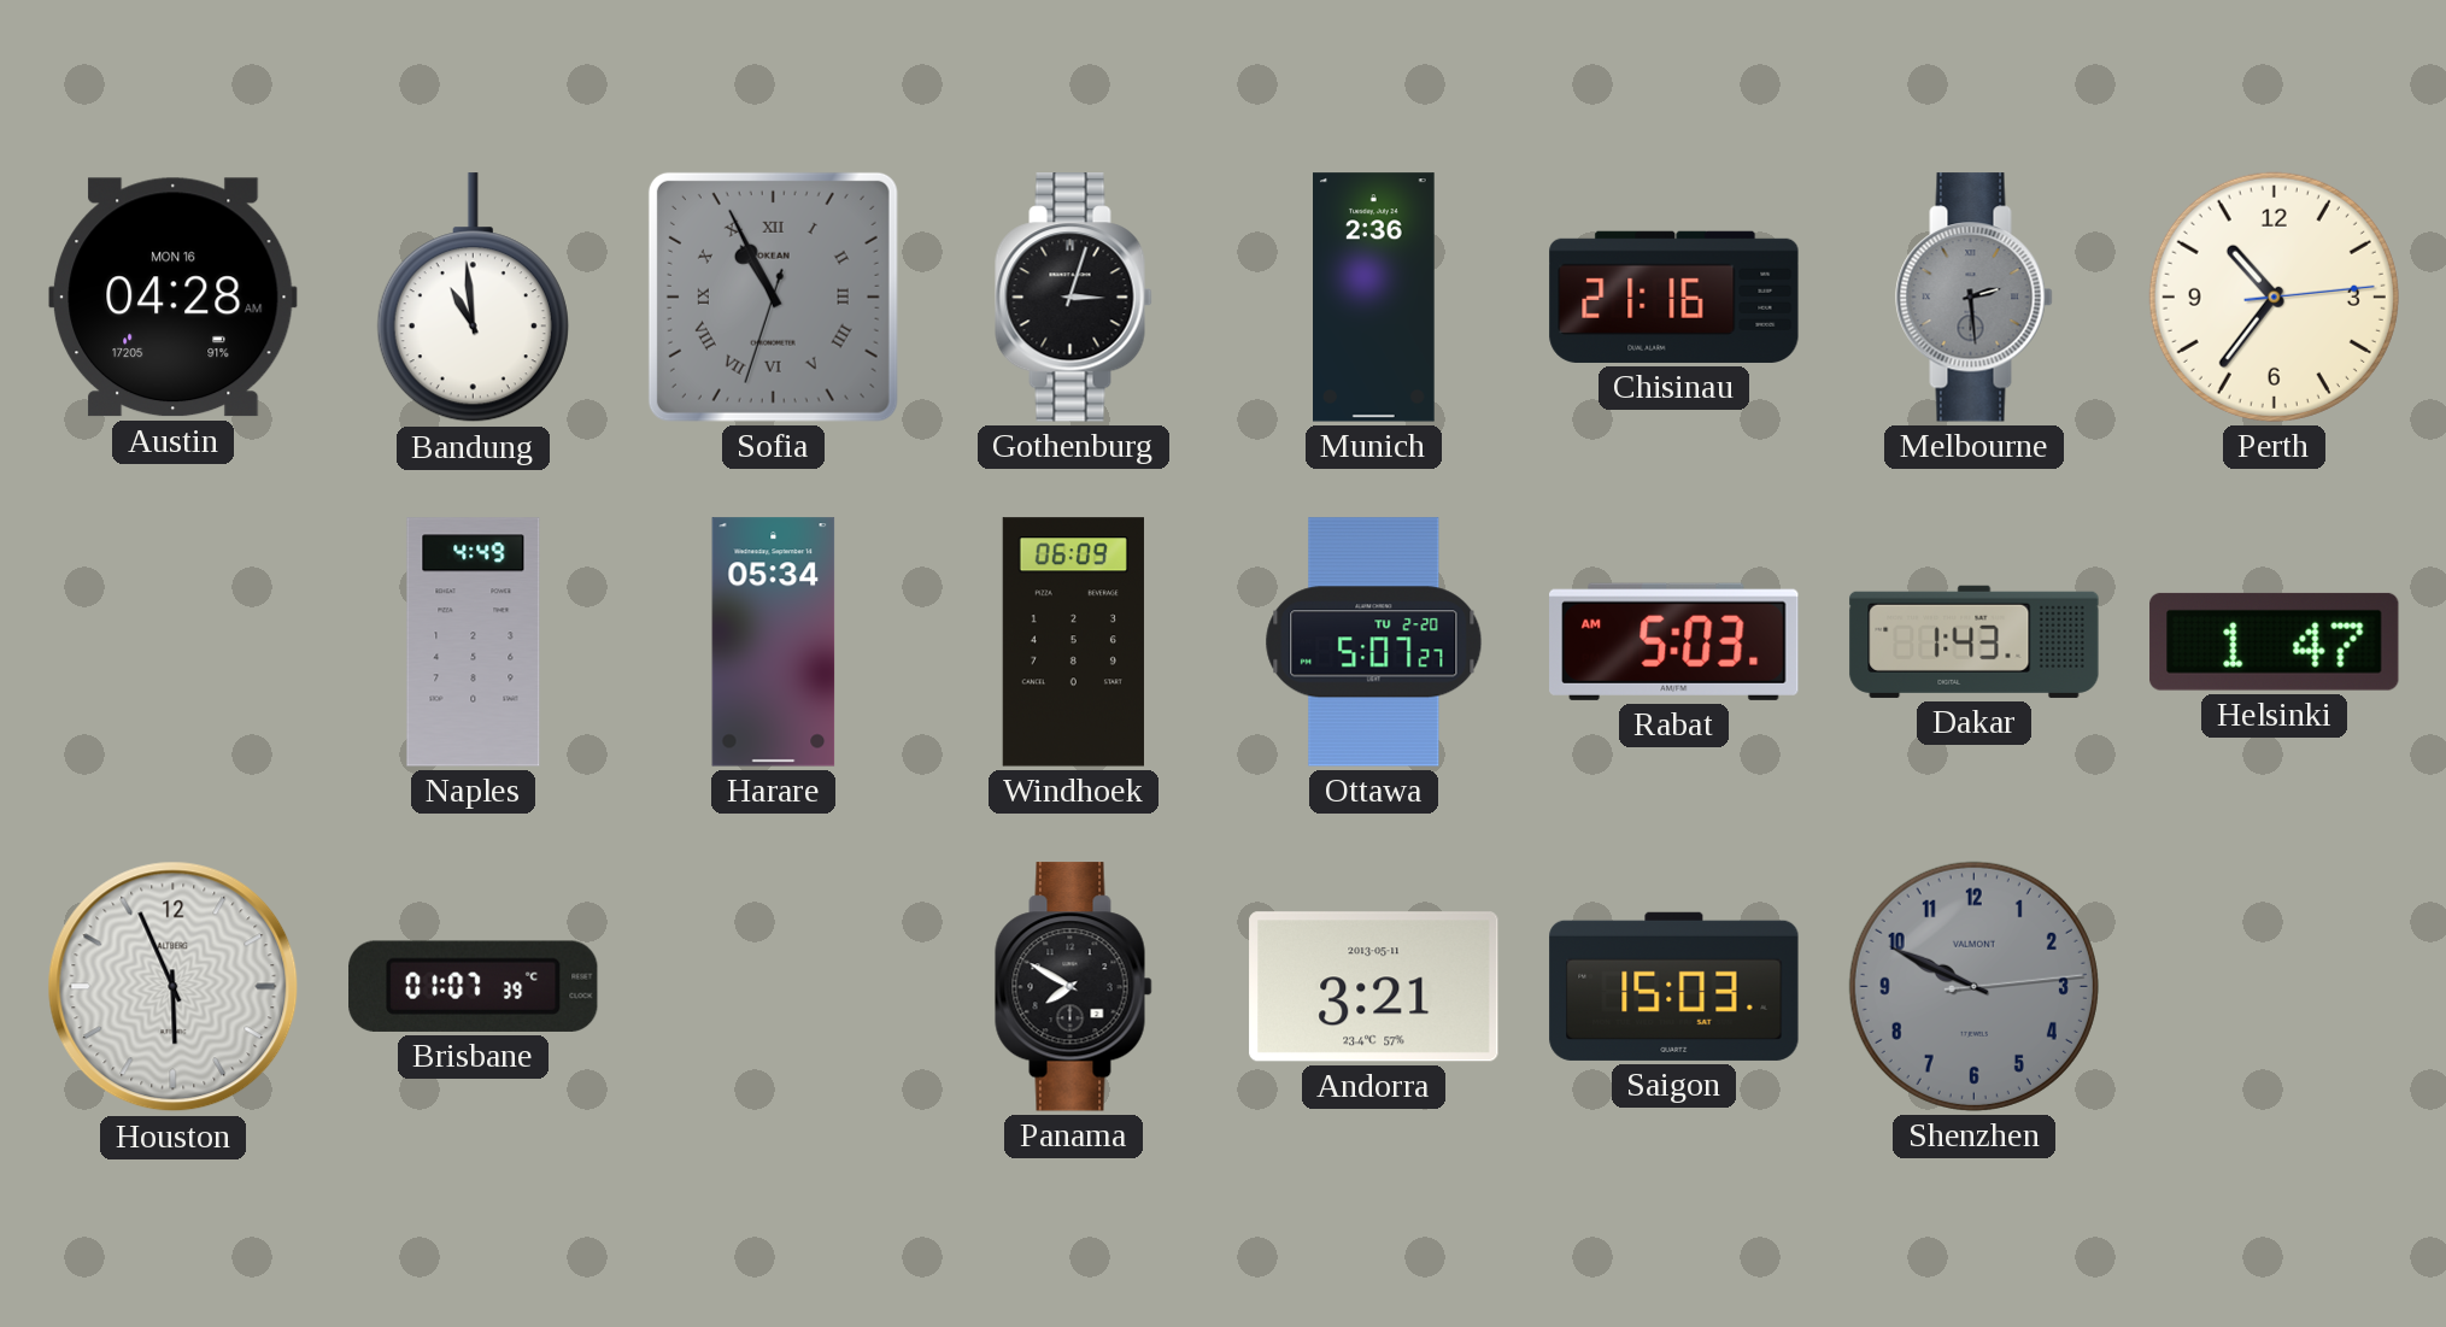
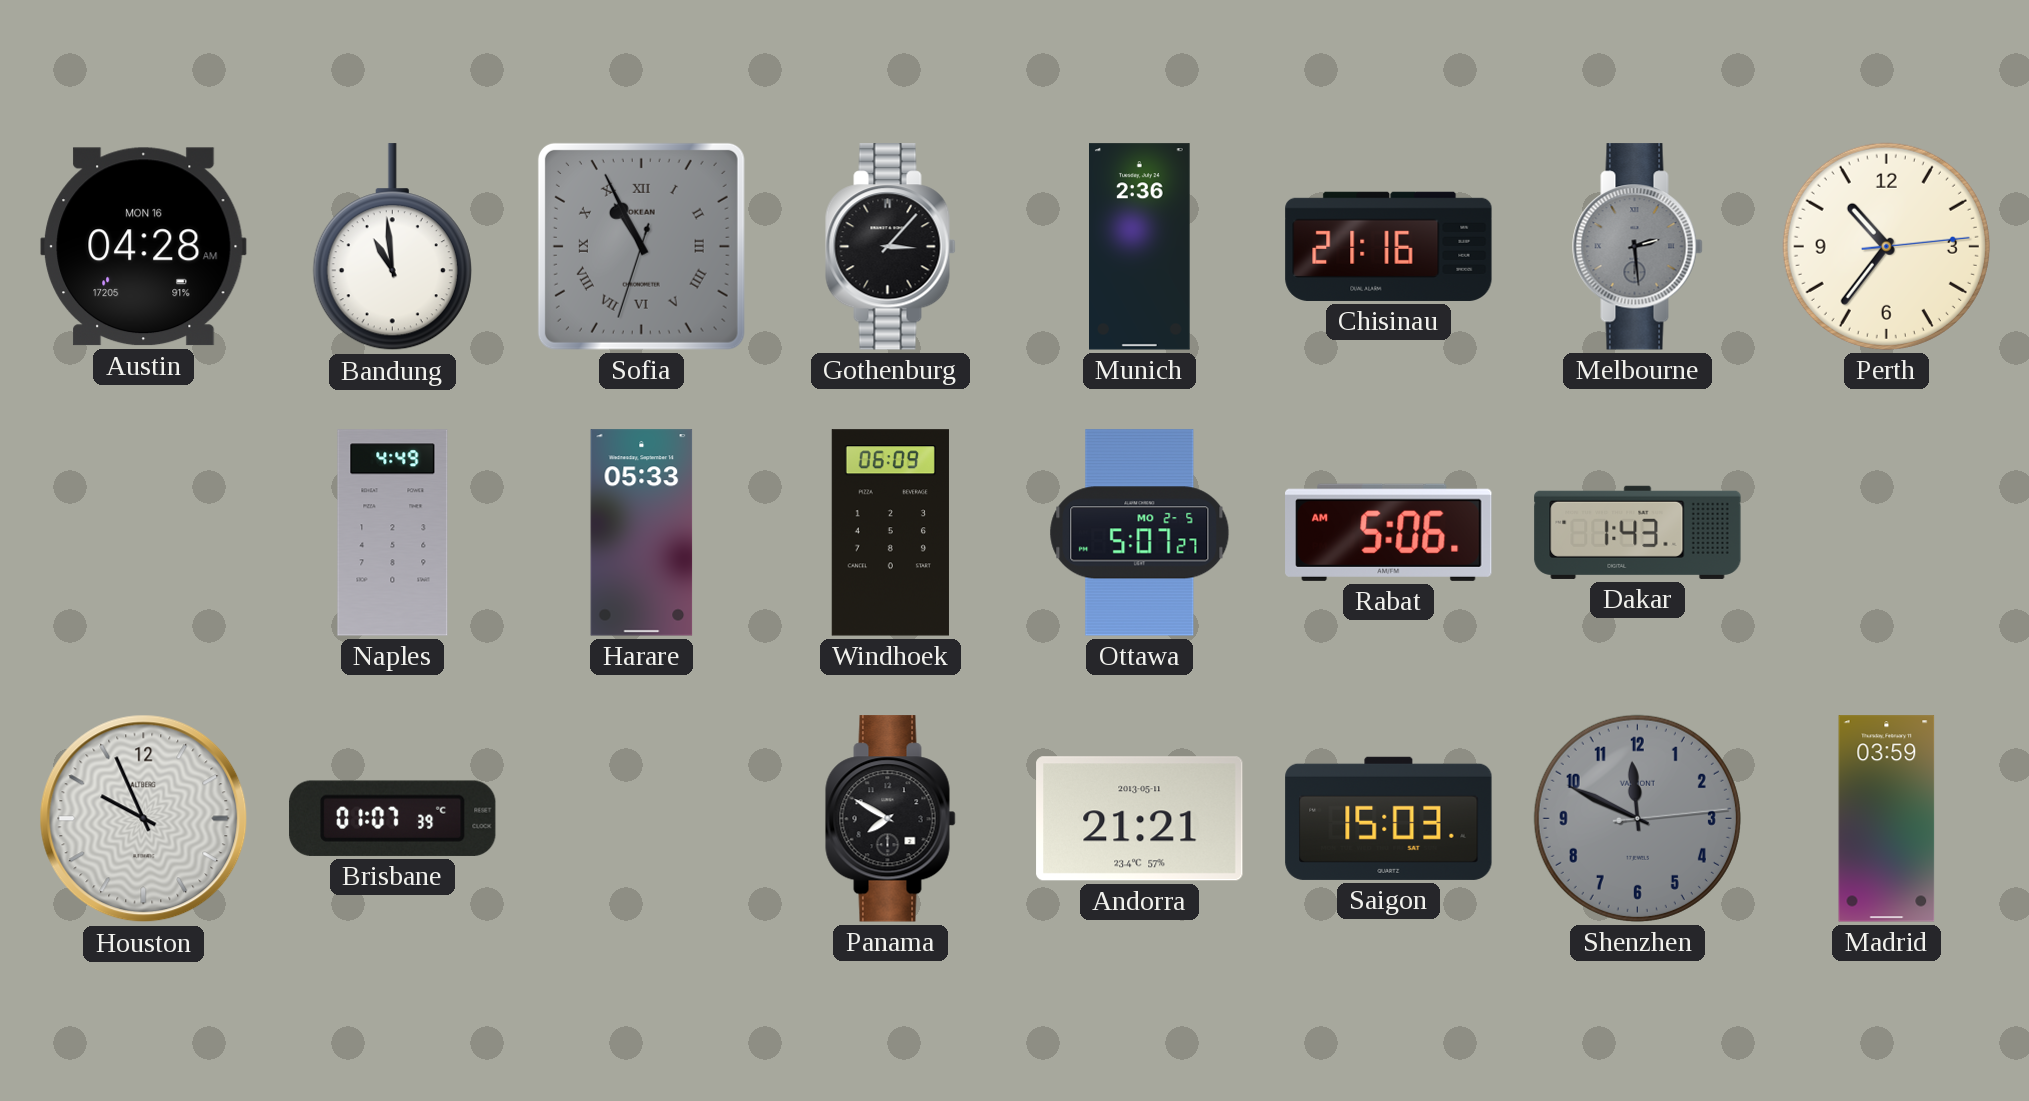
Gothenburg: 3:03 -> 3:07
Harare: 05:34 -> 05:33
Ottawa date: TU 2-20 -> MO 2-5
Rabat: 5:03 -> 5:06
Helsinki: 1:47 -> none
Houston: 5:56 -> 9:56
Andorra: 3:21 -> 21:21
Shenzhen: 9:49 -> 11:49
Madrid: none -> 03:59
